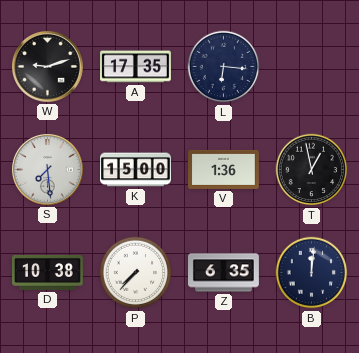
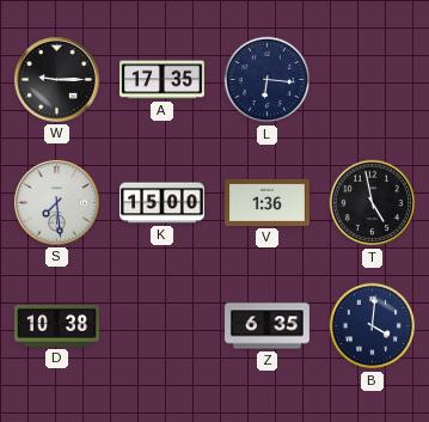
W: 9:12 -> 9:15
T: 12:58 -> 4:58
P: 7:37 -> none
B: 12:01 -> 4:01
